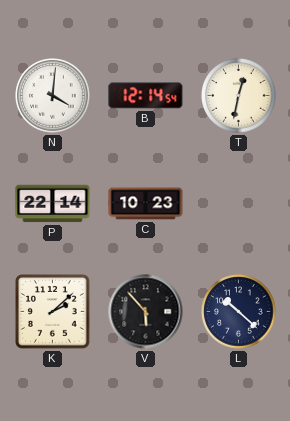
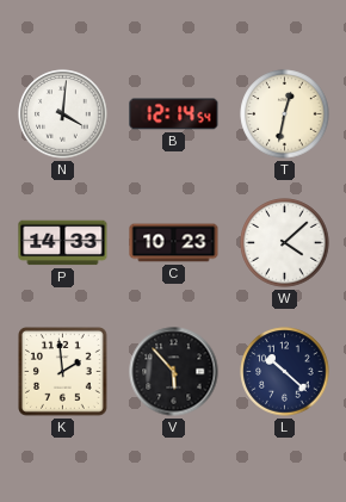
P: 22:14 -> 14:33
W: none -> 4:08
K: 2:08 -> 1:59
